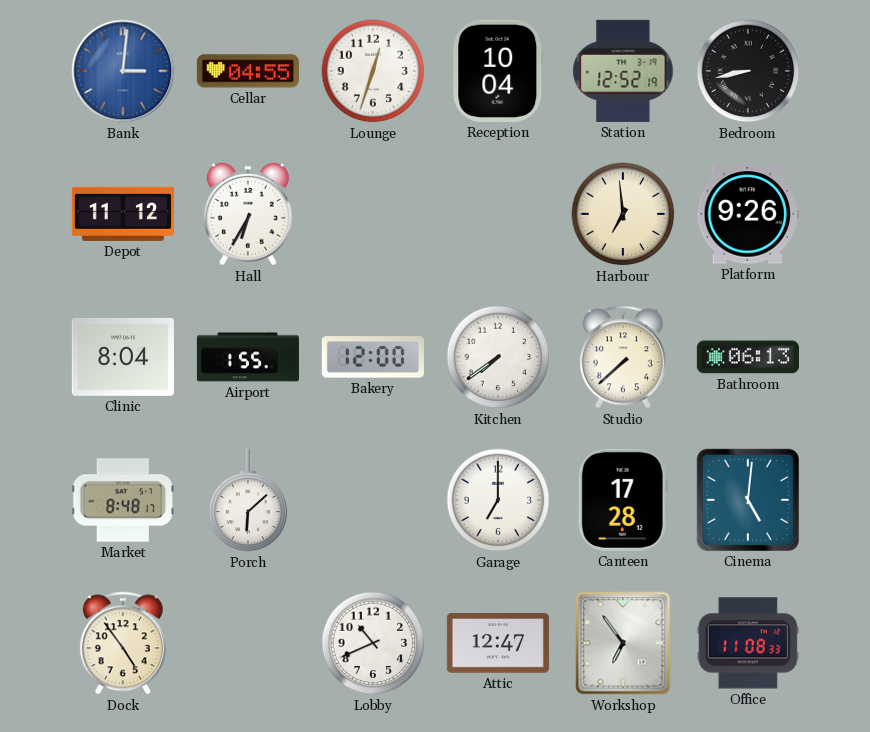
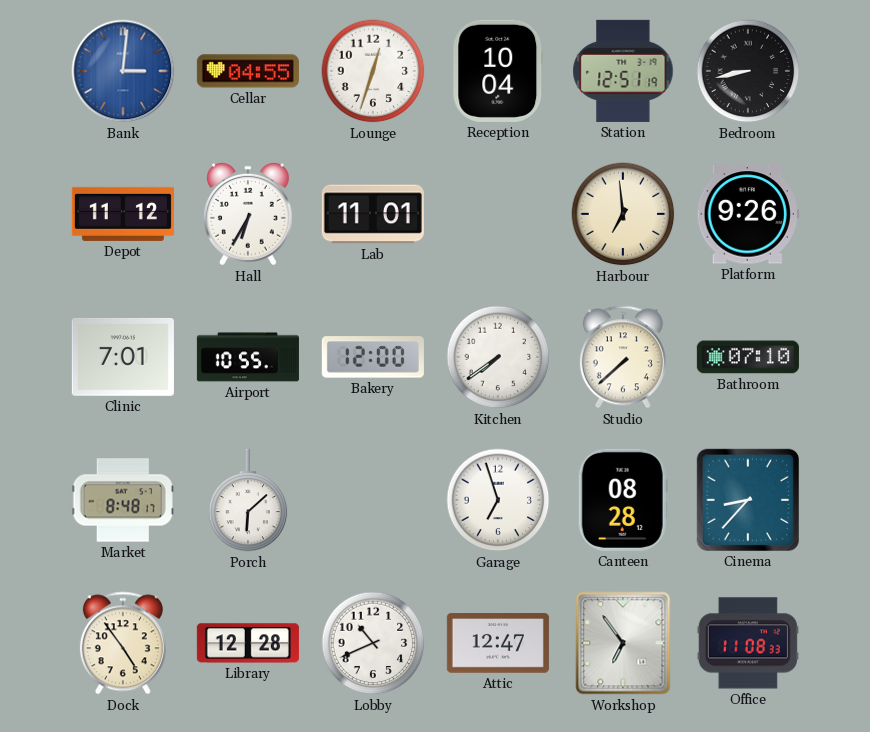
Station: 12:52 -> 12:51
Lab: none -> 11:01
Clinic: 8:04 -> 7:01
Airport: 1:55 -> 10:55
Bathroom: 06:13 -> 07:10
Garage: 7:00 -> 6:57
Canteen: 17:28 -> 08:28
Cinema: 5:01 -> 8:37
Library: none -> 12:28
